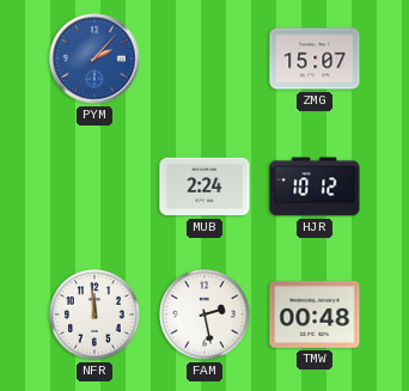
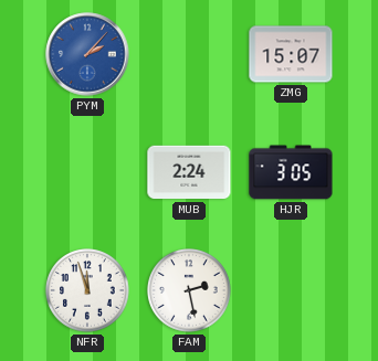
HJR: 10:12 -> 3:05
NFR: 11:59 -> 11:57
TMW: 00:48 -> none
